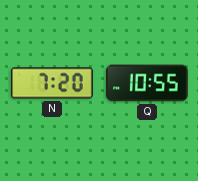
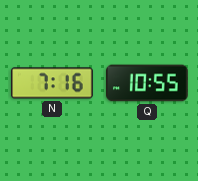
N: 7:20 -> 7:16
